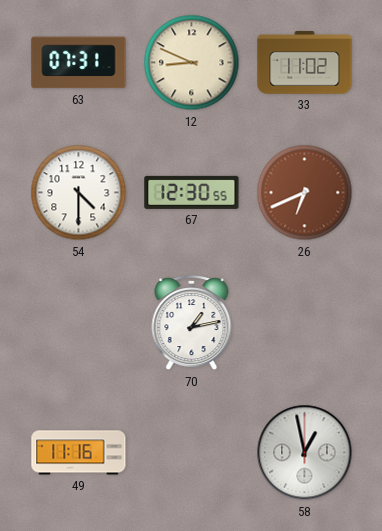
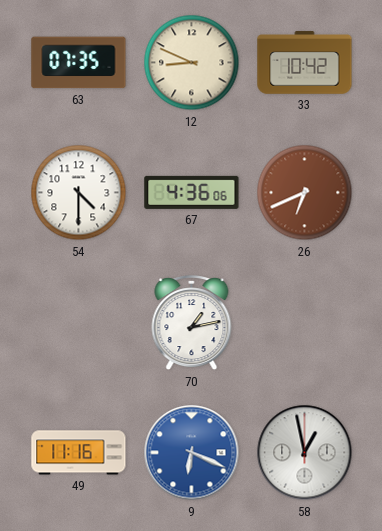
63: 07:31 -> 07:35
33: 11:02 -> 10:42
67: 12:30 -> 4:36
9: none -> 6:19
